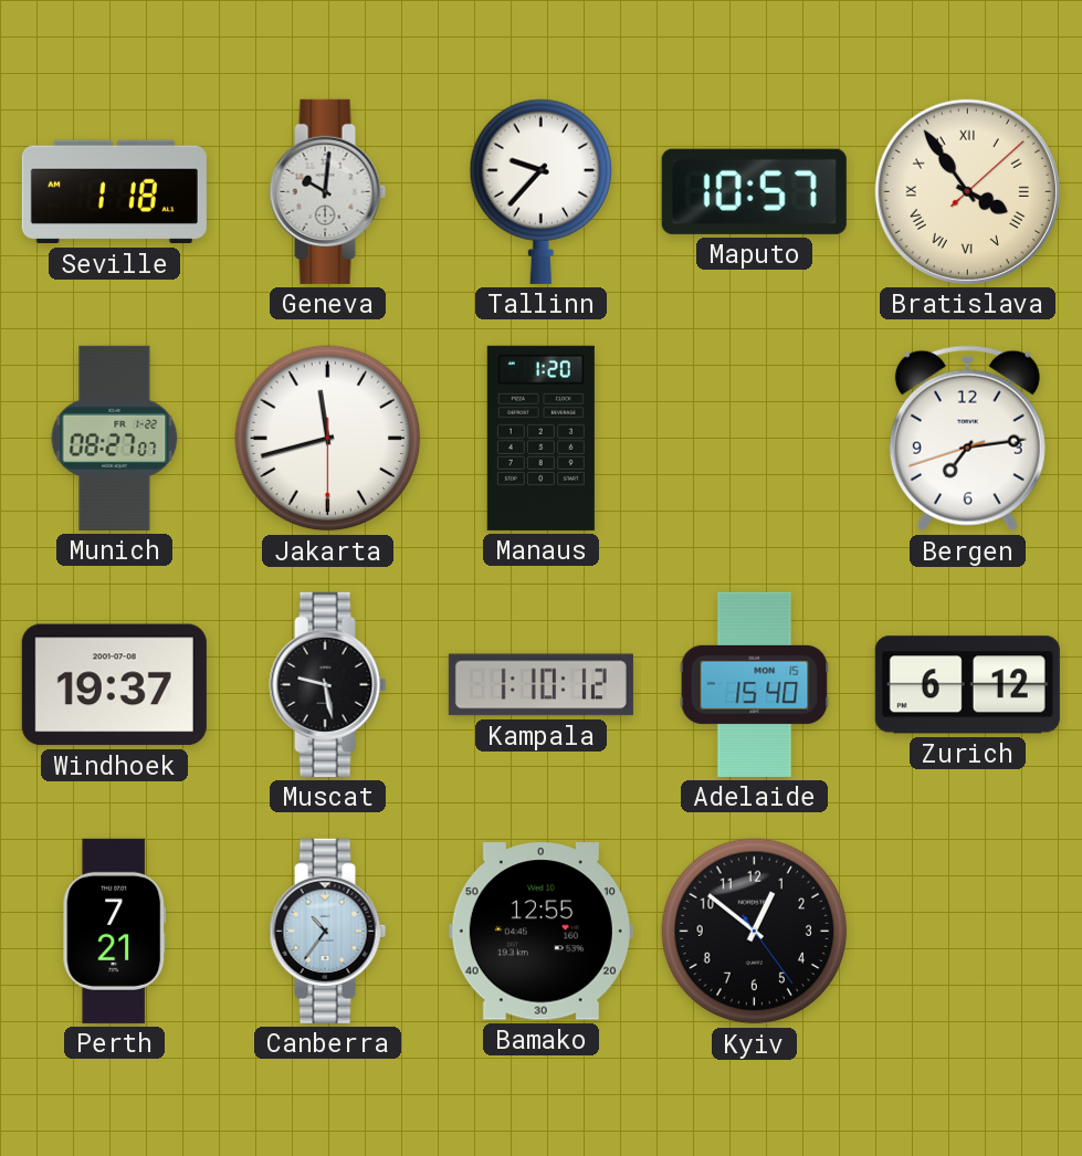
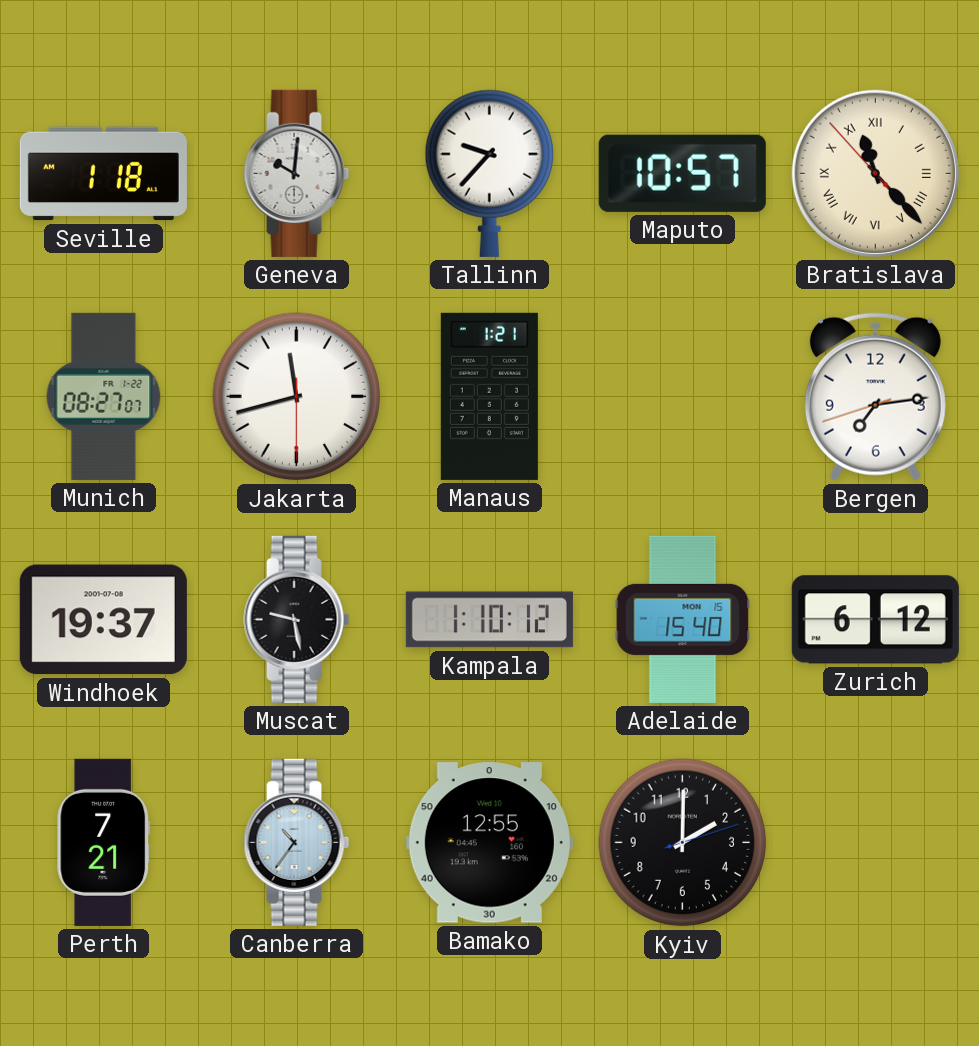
Bratislava: 3:54 -> 11:22
Manaus: 1:20 -> 1:21
Kyiv: 12:51 -> 2:00
